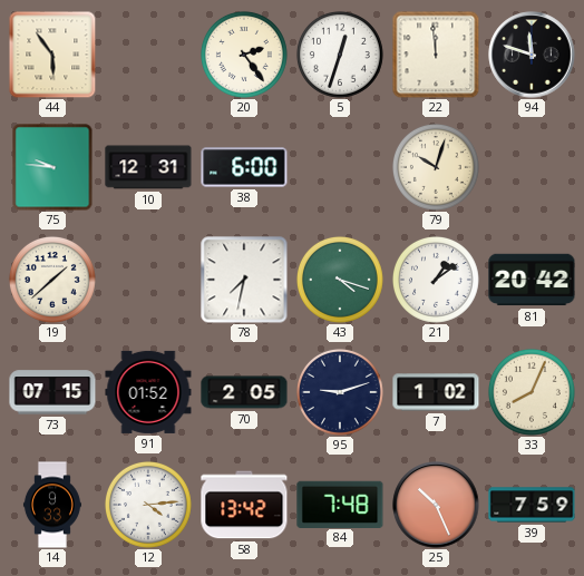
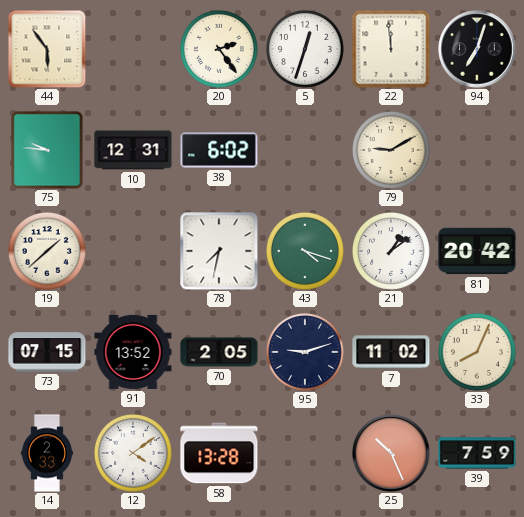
94: 11:48 -> 7:03
38: 6:00 -> 6:02
79: 10:03 -> 9:10
91: 01:52 -> 13:52
7: 1:02 -> 11:02
14: 9:33 -> 2:33
12: 4:14 -> 4:09
58: 13:42 -> 13:28
84: 7:48 -> none
